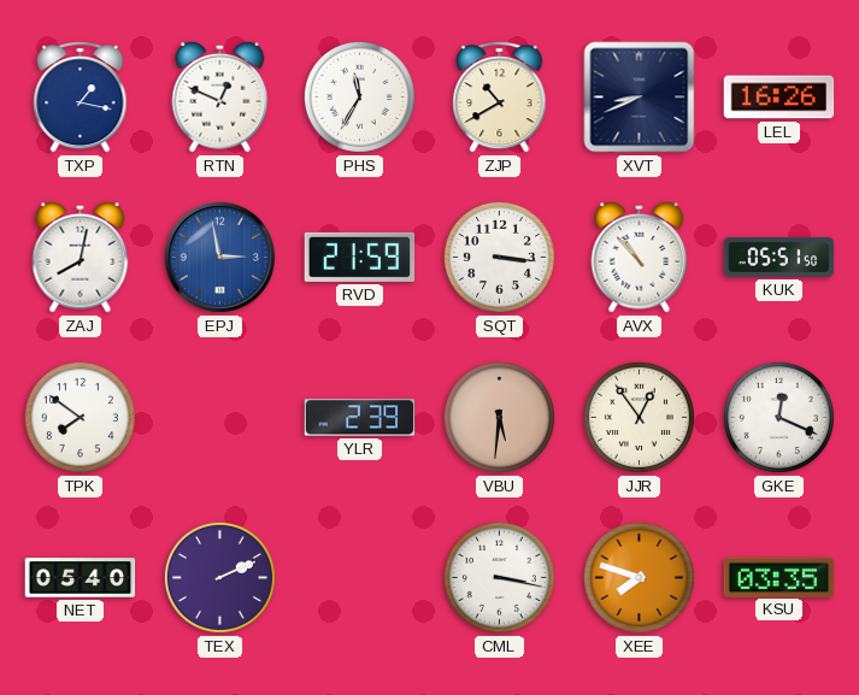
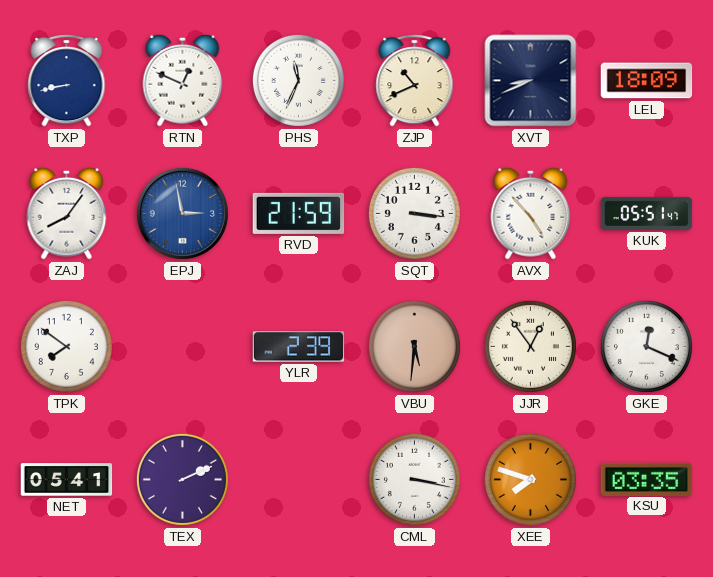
TXP: 1:17 -> 8:43
PHS: 11:35 -> 11:34
ZJP: 10:40 -> 10:41
LEL: 16:26 -> 18:09
ZAJ: 8:02 -> 8:06
AVX: 10:53 -> 4:53
KUK: 05:51:50 -> 05:51:47
NET: 05:40 -> 05:41
